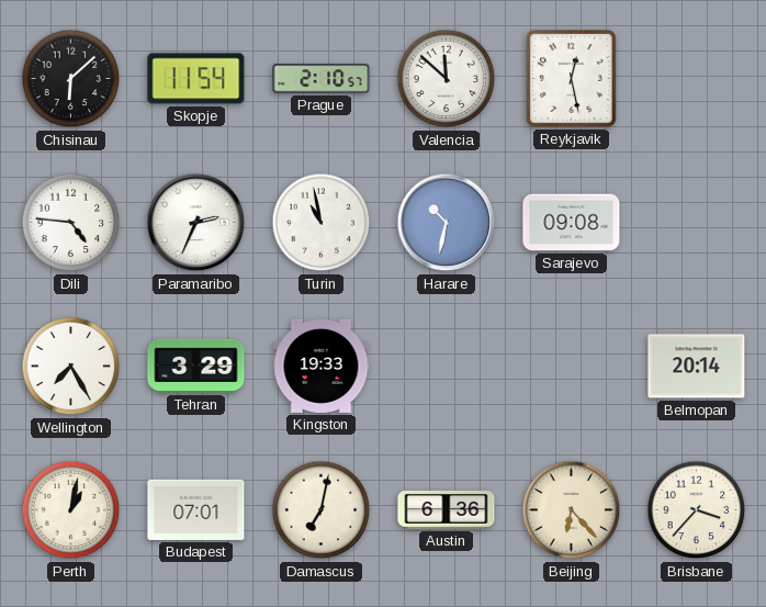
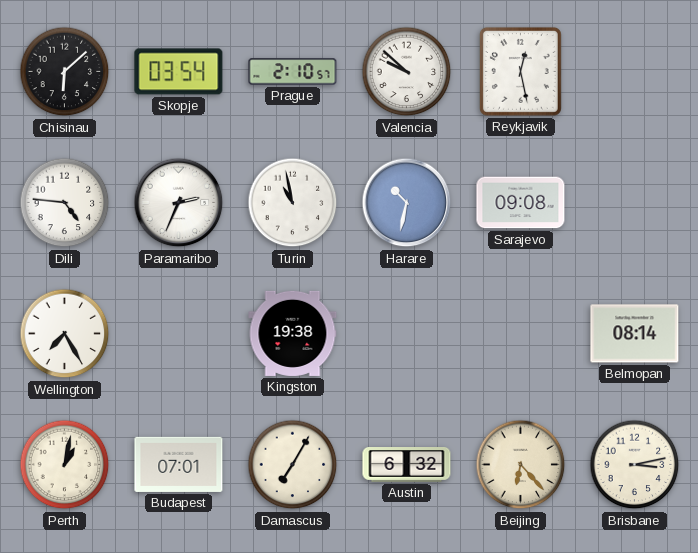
Skopje: 11:54 -> 03:54
Valencia: 11:52 -> 9:52
Tehran: 3:29 -> none
Kingston: 19:33 -> 19:38
Belmopan: 20:14 -> 08:14
Damascus: 7:02 -> 7:05
Austin: 6:36 -> 6:32
Brisbane: 3:37 -> 3:13
